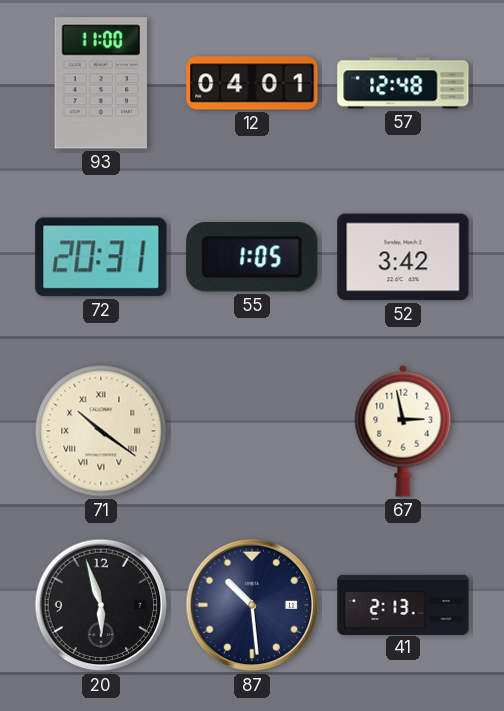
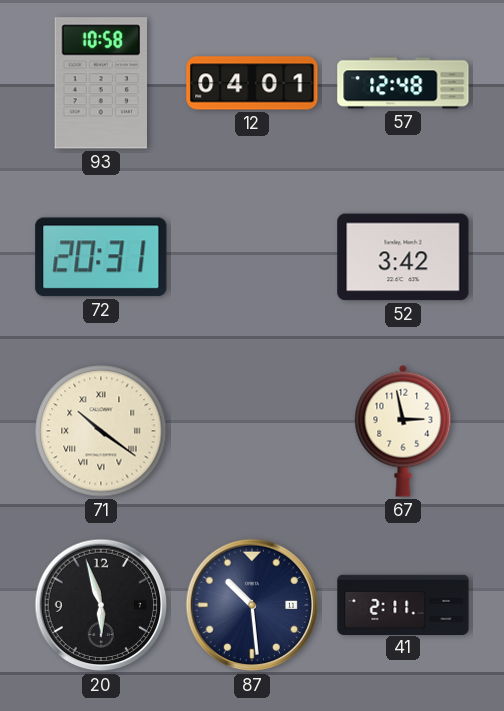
93: 11:00 -> 10:58
55: 1:05 -> none
41: 2:13 -> 2:11
